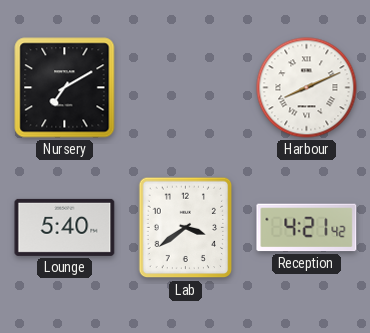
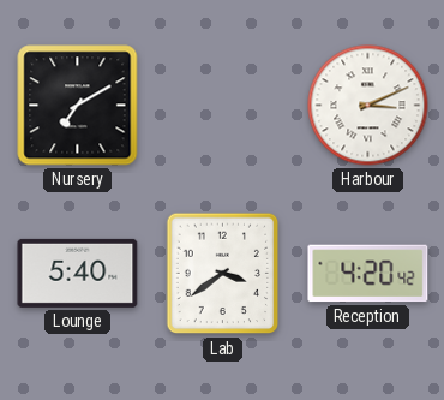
Harbour: 8:11 -> 3:11
Reception: 4:21 -> 4:20
